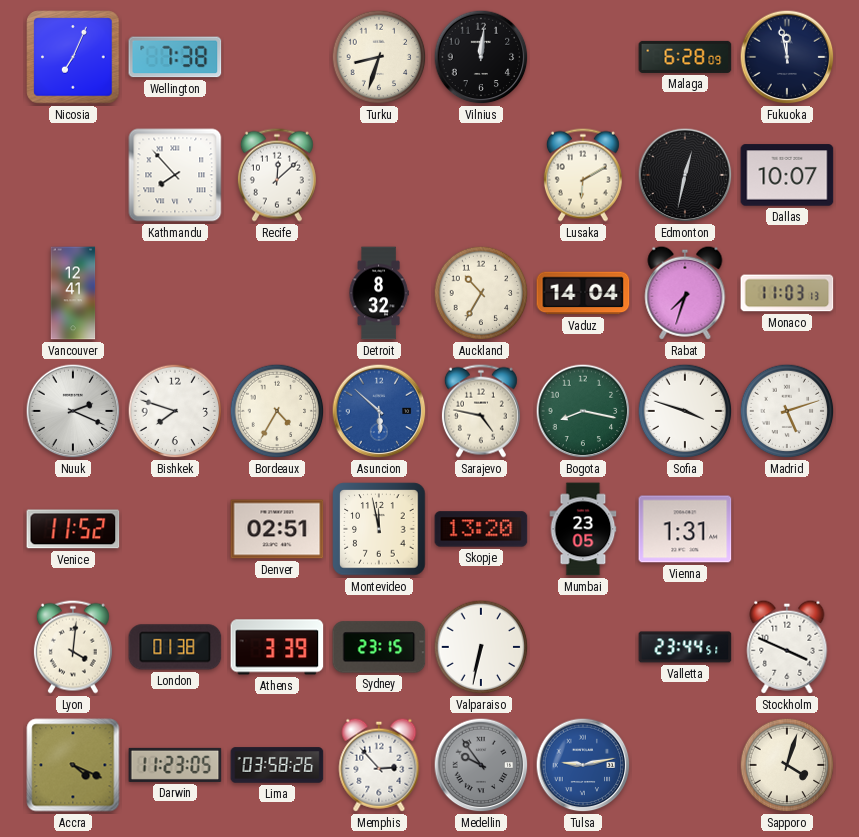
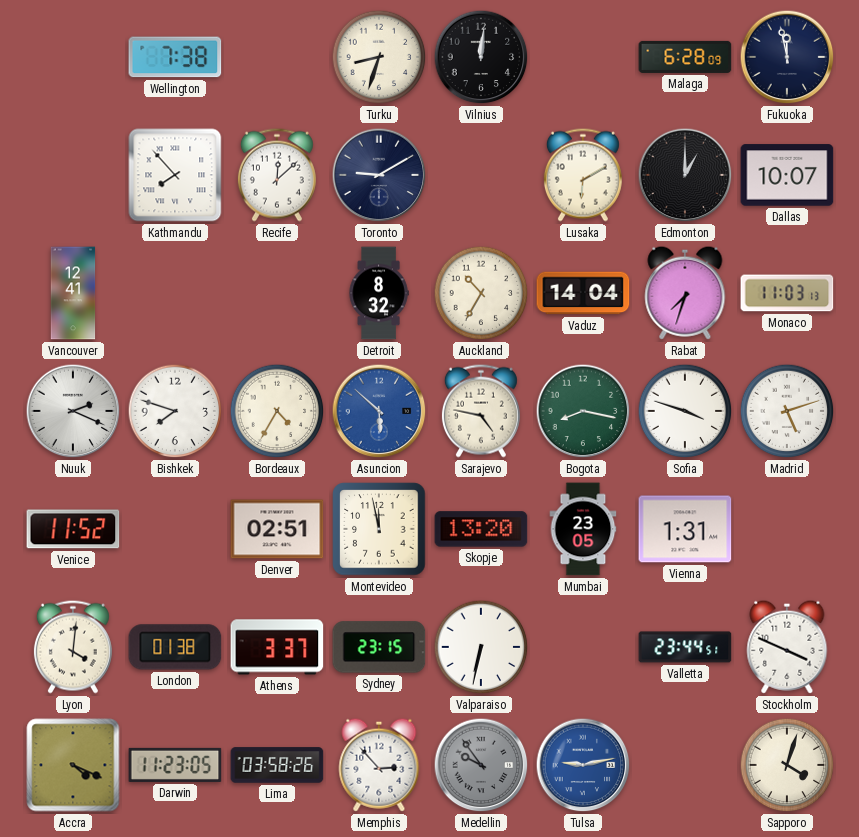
Nicosia: 7:04 -> none
Toronto: none -> 9:10
Edmonton: 12:32 -> 1:00
Athens: 3:39 -> 3:37
